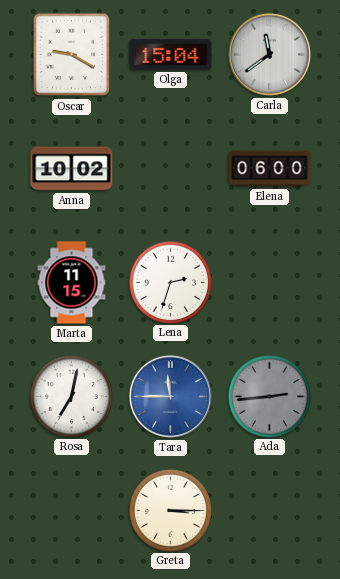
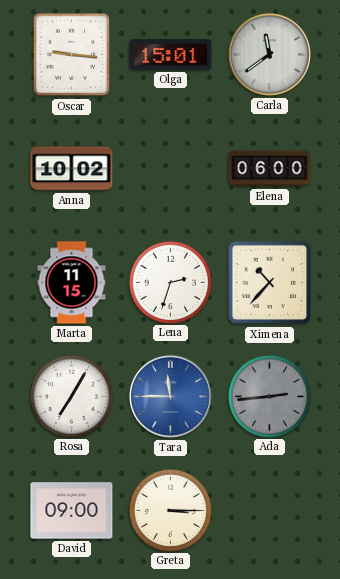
Oscar: 9:20 -> 9:16
Olga: 15:04 -> 15:01
Ximena: none -> 10:37
Rosa: 7:02 -> 7:05
David: none -> 09:00
